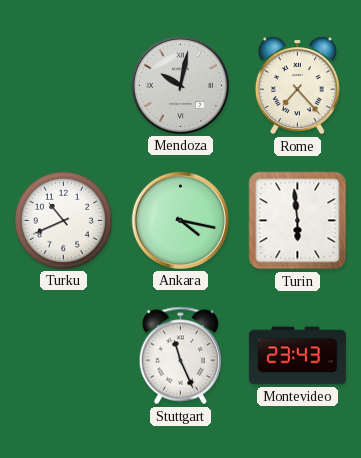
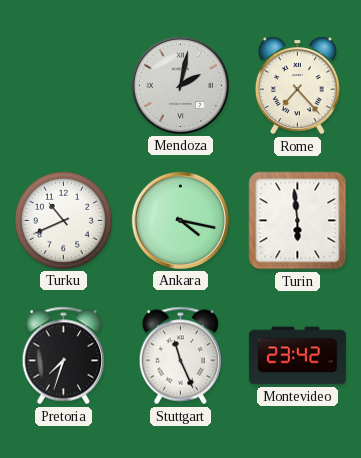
Mendoza: 10:02 -> 2:02
Pretoria: none -> 7:33
Montevideo: 23:43 -> 23:42
